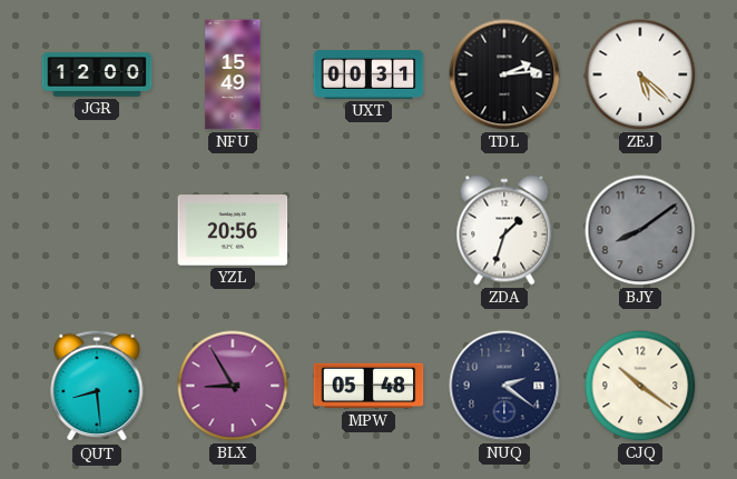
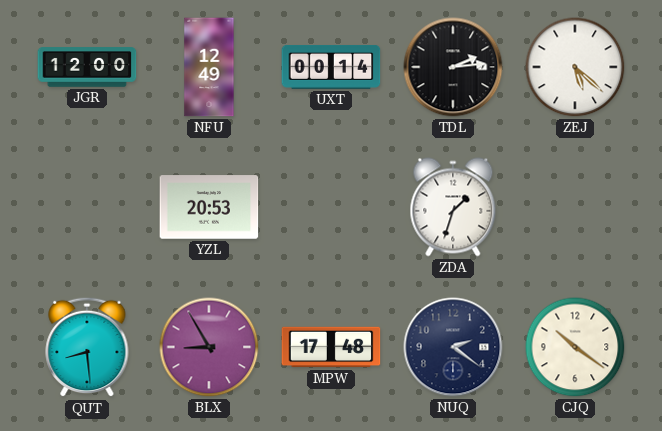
NFU: 15:49 -> 12:49
UXT: 00:31 -> 00:14
YZL: 20:56 -> 20:53
BJY: 8:09 -> none
MPW: 05:48 -> 17:48
